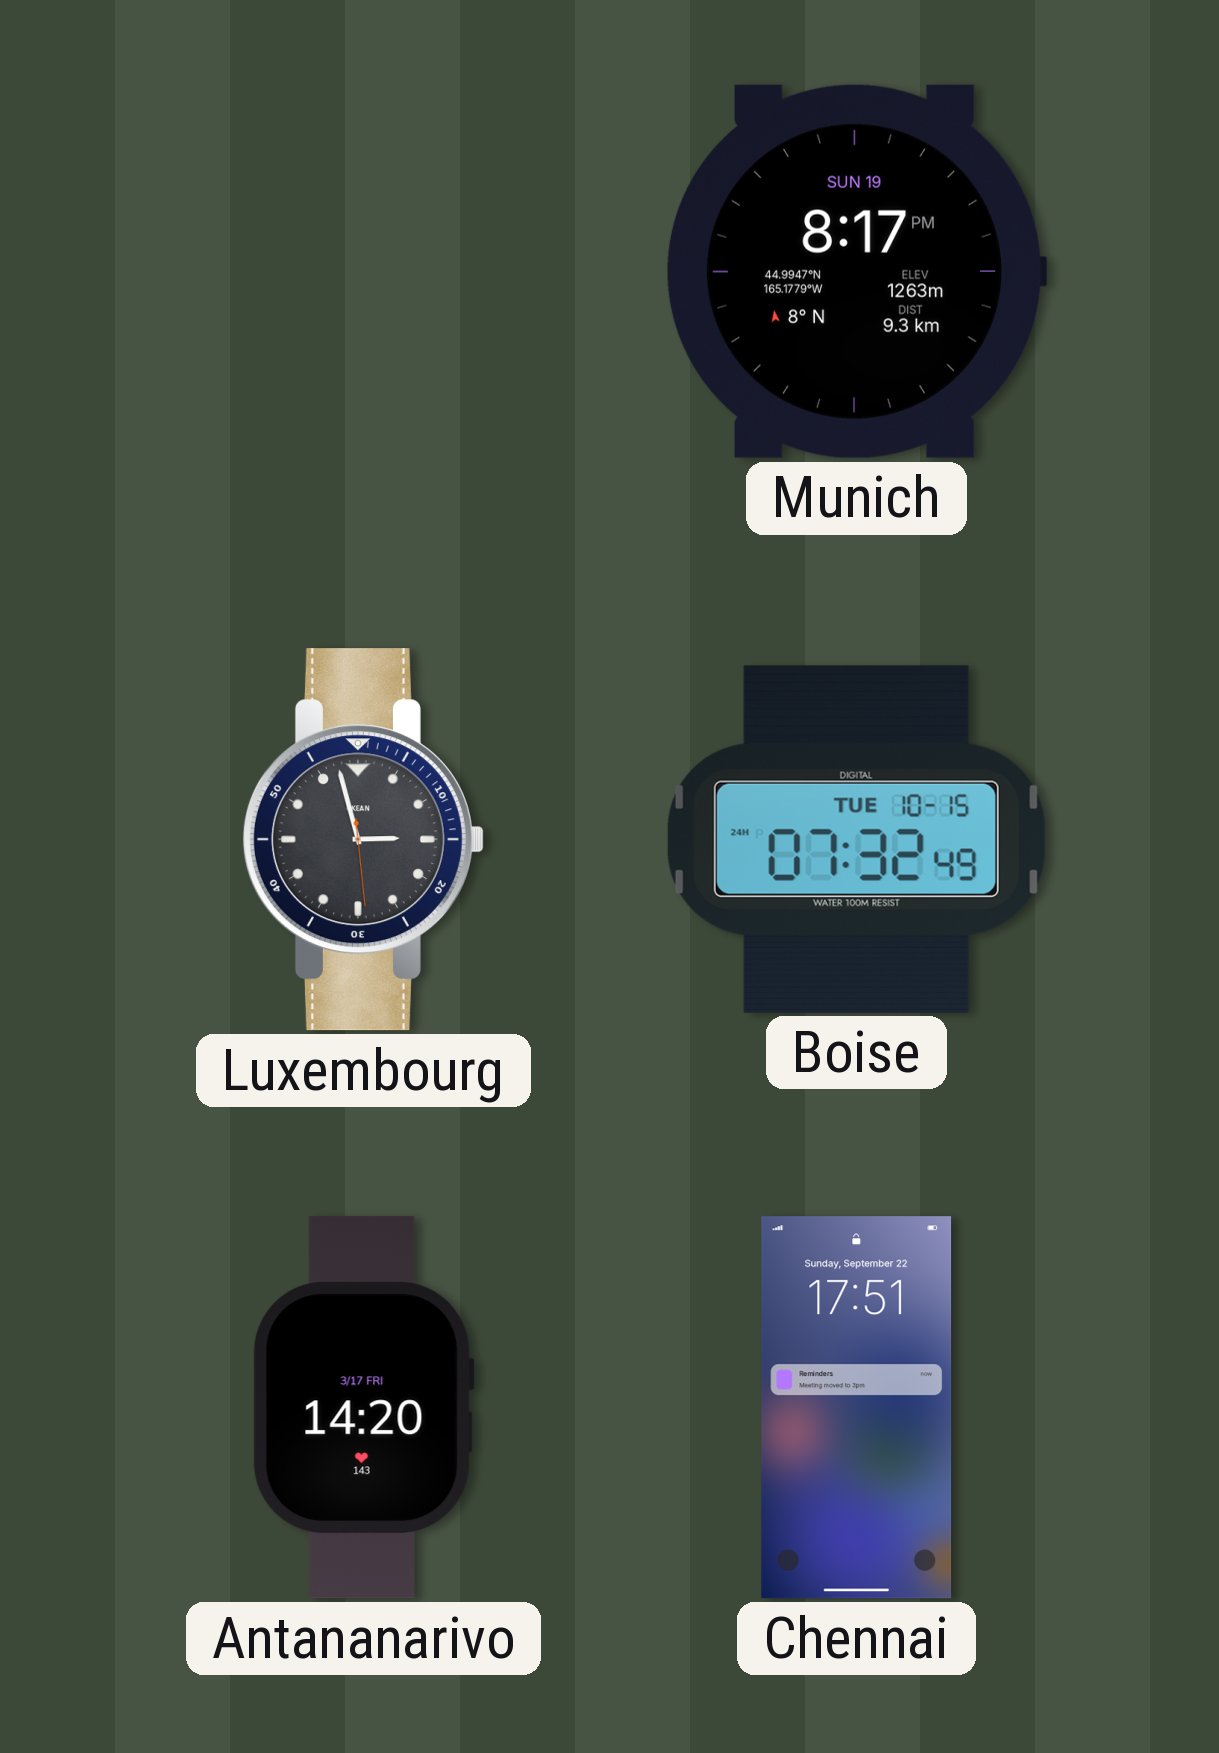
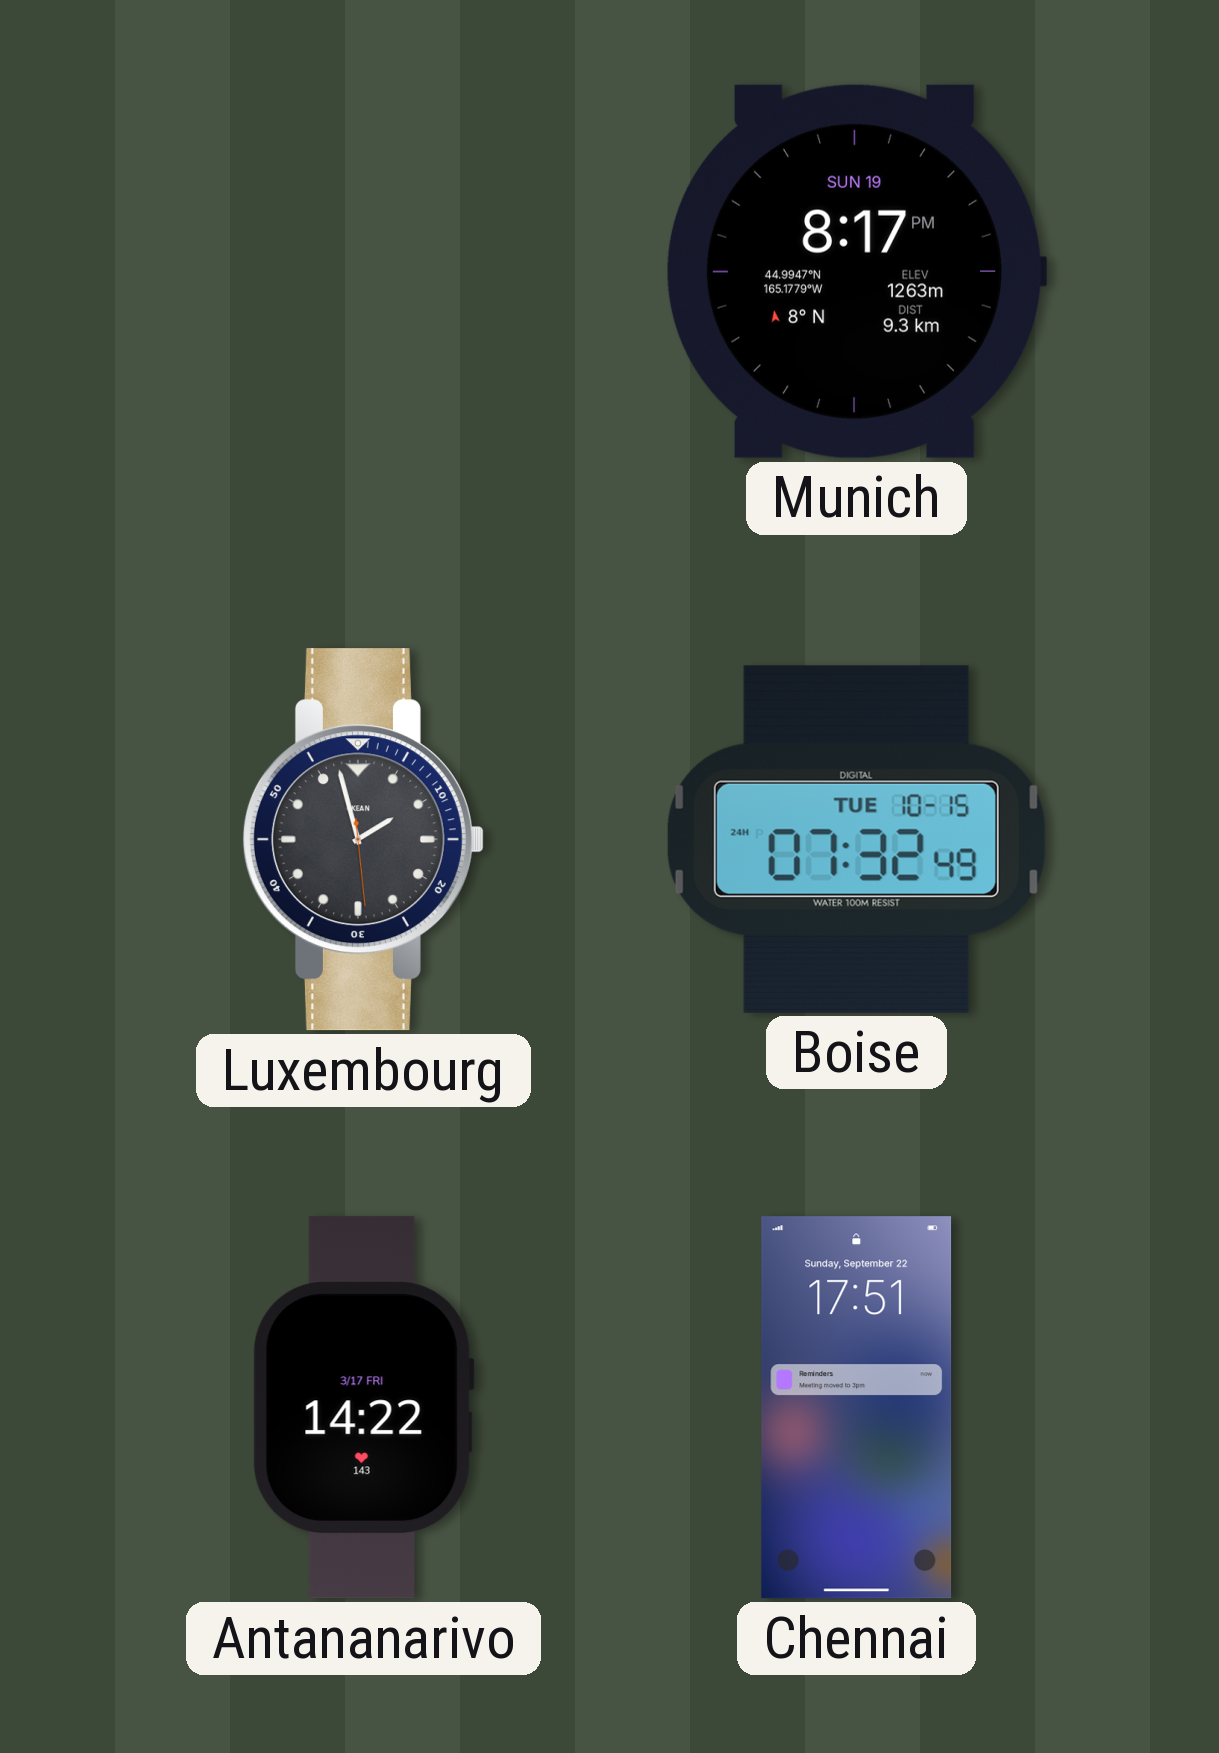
Luxembourg: 2:57 -> 1:57
Antananarivo: 14:20 -> 14:22
